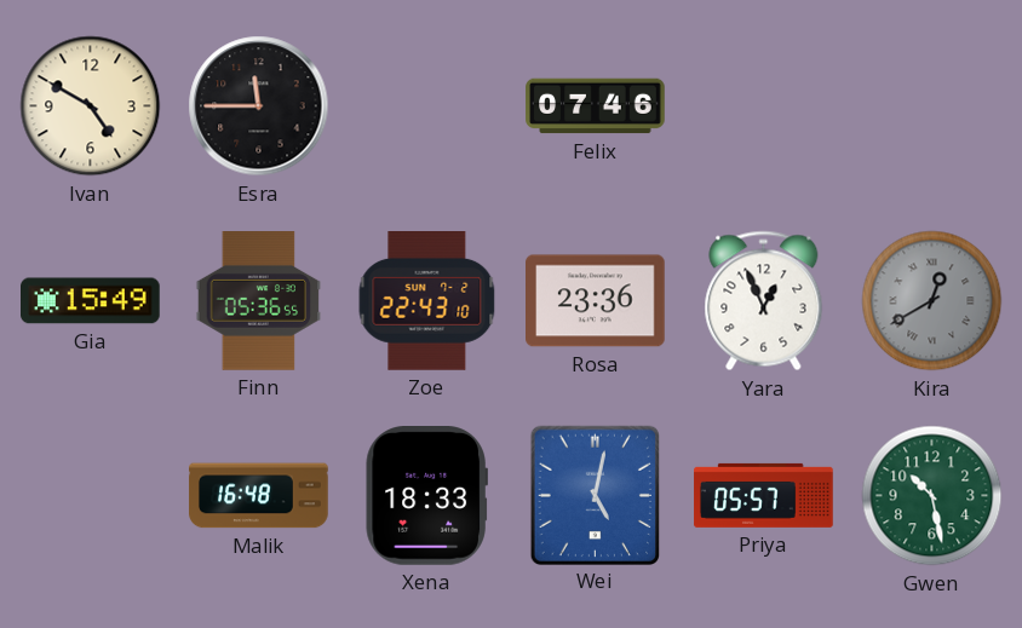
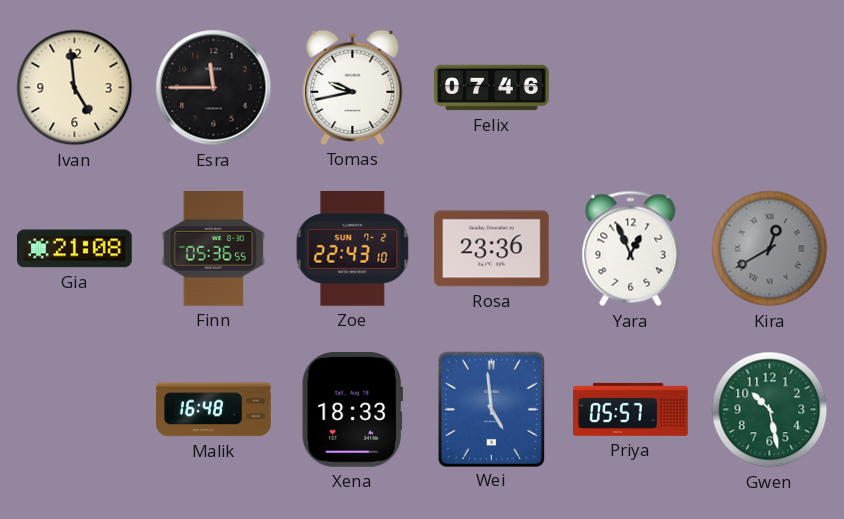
Ivan: 4:50 -> 4:59
Tomas: none -> 9:43
Gia: 15:49 -> 21:08
Wei: 5:02 -> 4:59
